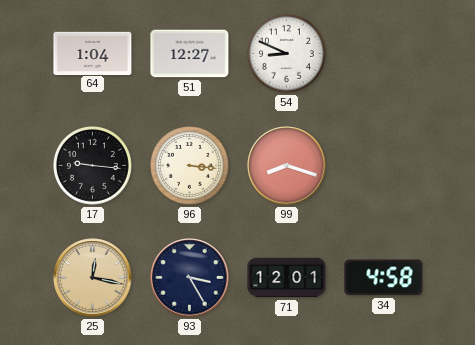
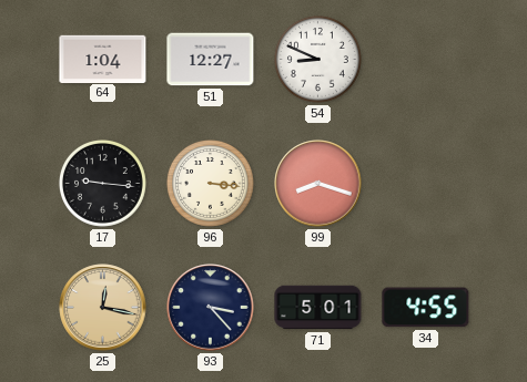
93: 3:25 -> 3:23
71: 12:01 -> 5:01
34: 4:58 -> 4:55
